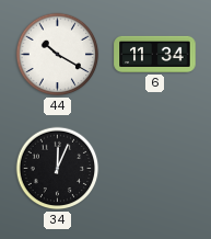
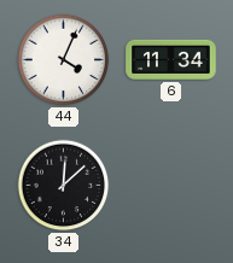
44: 10:20 -> 4:04
34: 12:04 -> 12:08
